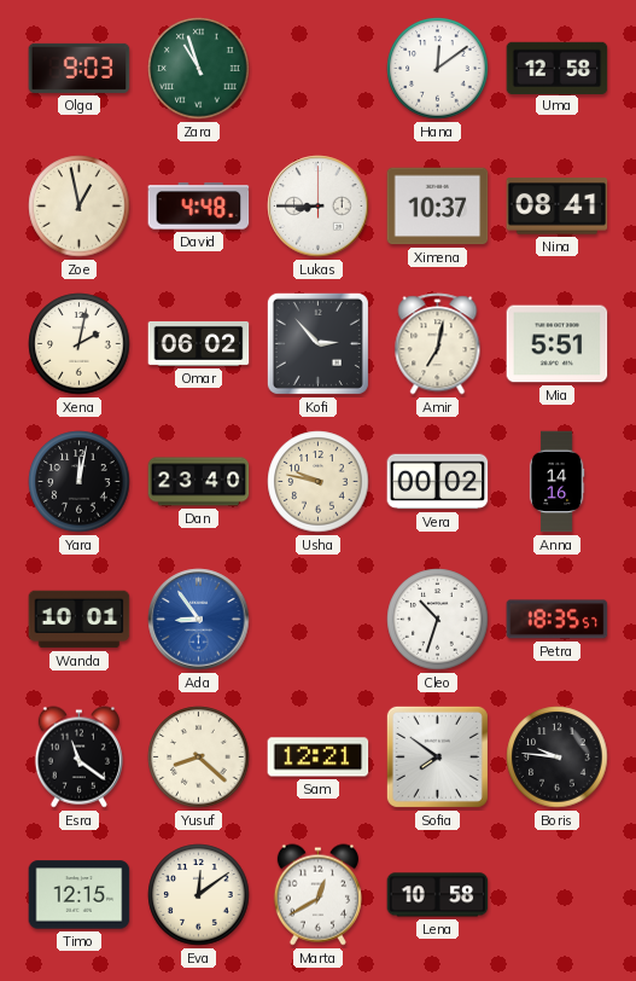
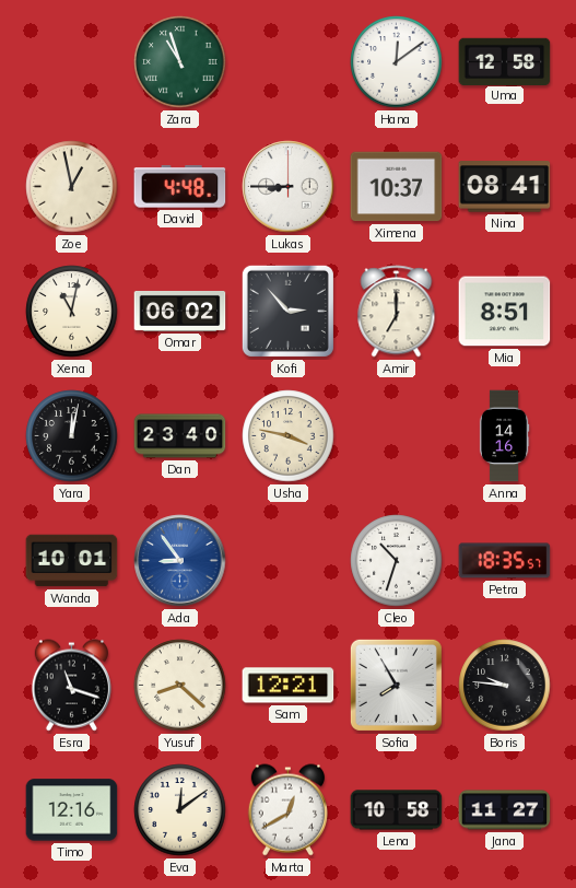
Olga: 9:03 -> none
Xena: 2:02 -> 11:02
Amir: 7:02 -> 7:00
Mia: 5:51 -> 8:51
Usha: 9:47 -> 3:47
Vera: 00:02 -> none
Esra: 11:21 -> 11:18
Sofia: 7:51 -> 7:55
Timo: 12:15 -> 12:16
Jana: none -> 11:27
